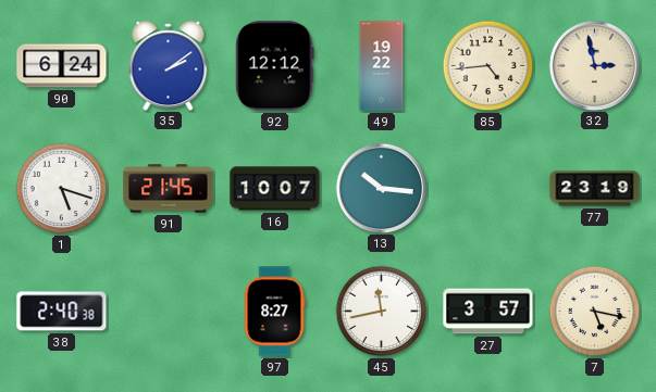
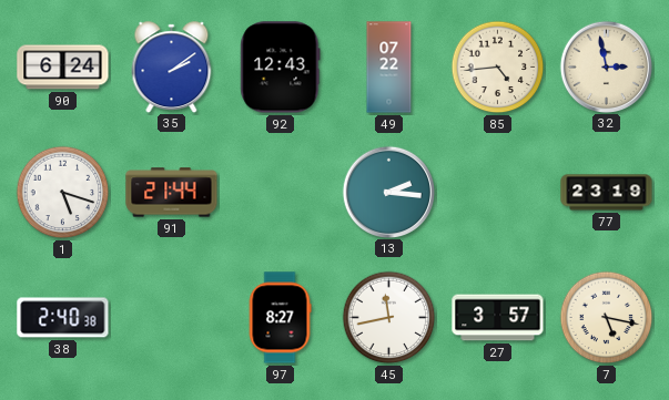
92: 12:12 -> 12:43
49: 19:22 -> 07:22
91: 21:45 -> 21:44
16: 10:07 -> none
13: 10:16 -> 2:16
